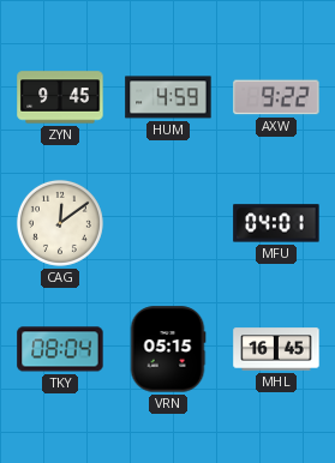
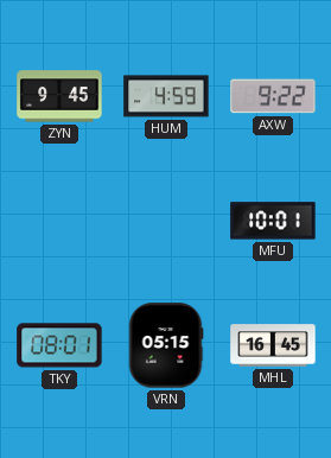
CAG: 12:09 -> none
MFU: 04:01 -> 10:01
TKY: 08:04 -> 08:01
